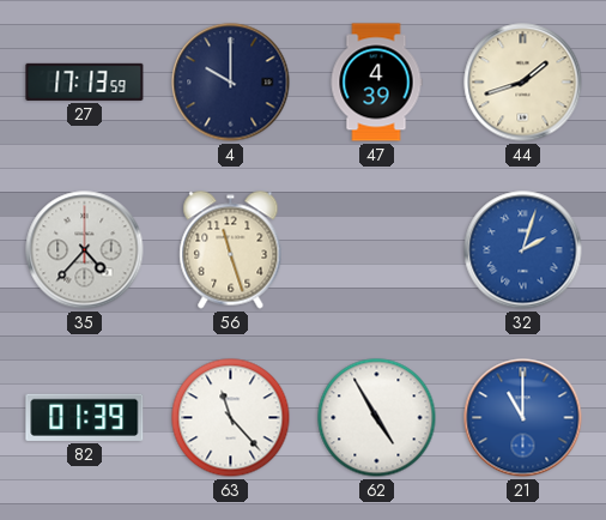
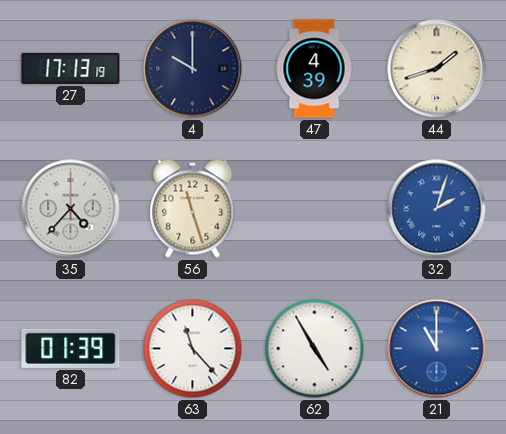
27: 17:13:59 -> 17:13:19
